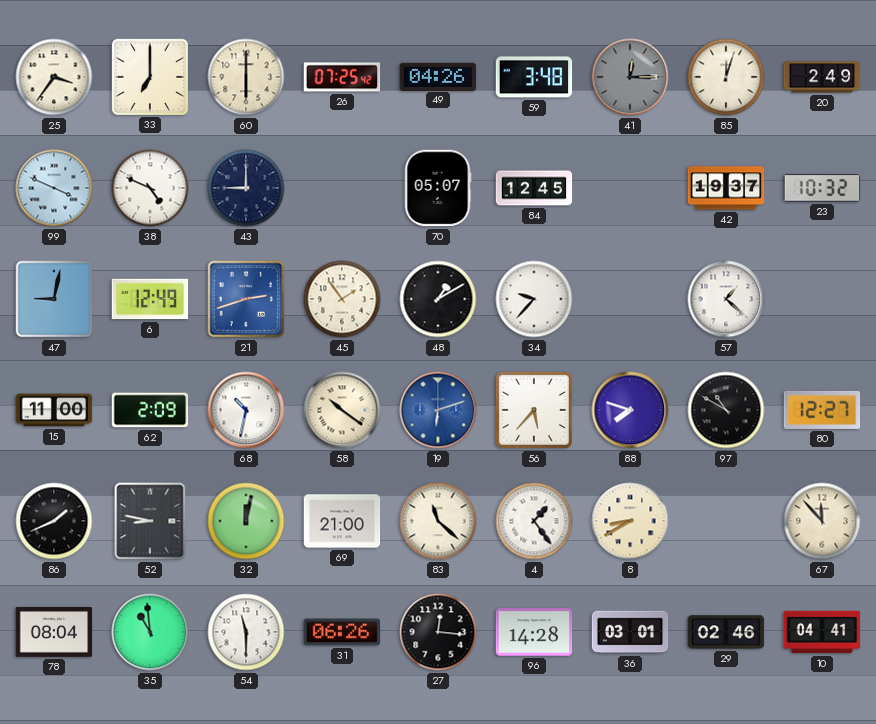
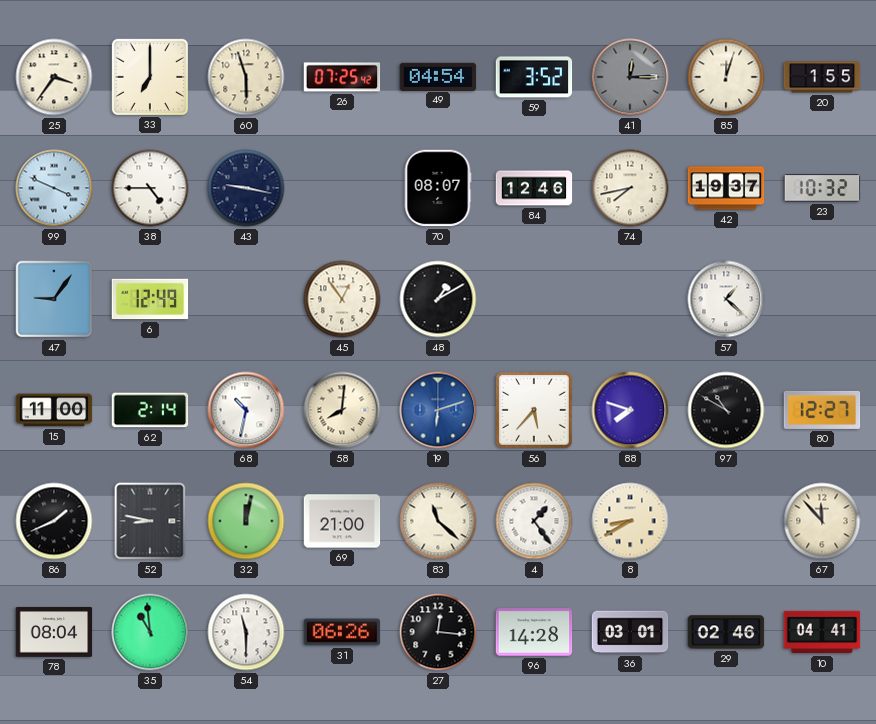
60: 6:00 -> 5:57
49: 04:26 -> 04:54
59: 3:48 -> 3:52
20: 2:49 -> 1:55
38: 4:49 -> 4:45
43: 9:00 -> 9:17
70: 05:07 -> 08:07
84: 12:45 -> 12:46
74: none -> 7:43
47: 9:02 -> 9:06
21: 2:42 -> none
45: 1:54 -> 12:54
34: 9:37 -> none
62: 2:09 -> 2:14
58: 10:21 -> 8:01
